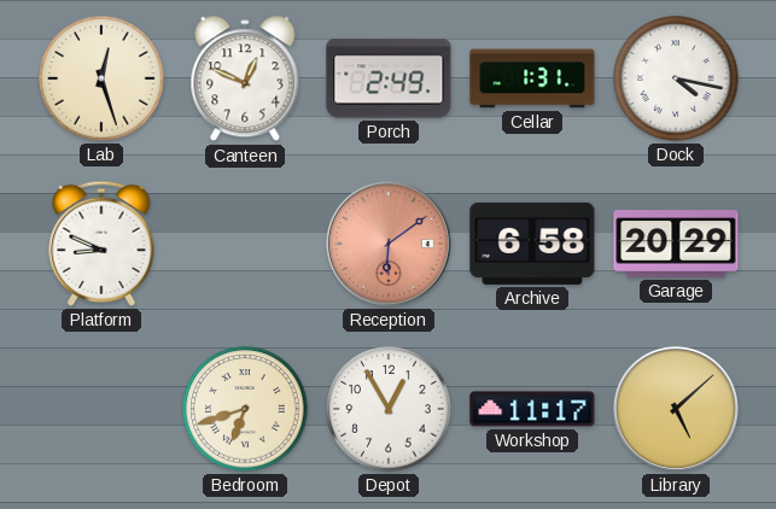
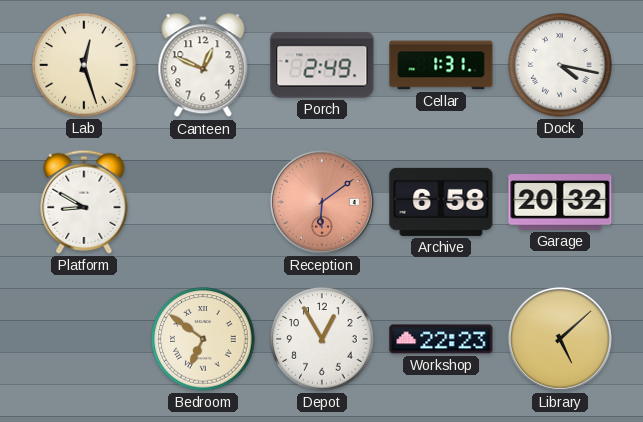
Platform: 8:49 -> 8:50
Garage: 20:29 -> 20:32
Bedroom: 6:42 -> 6:51
Workshop: 11:17 -> 22:23
